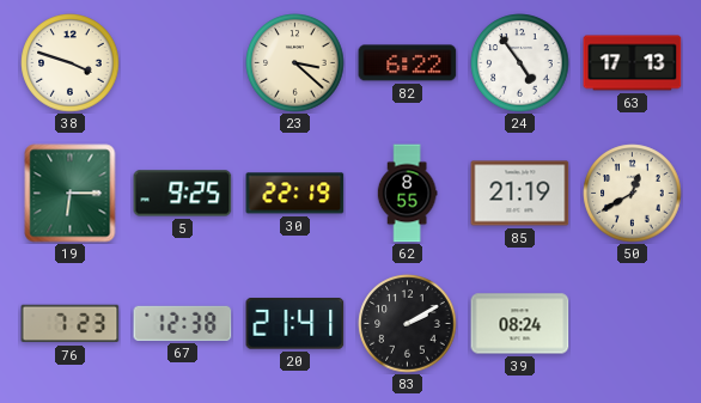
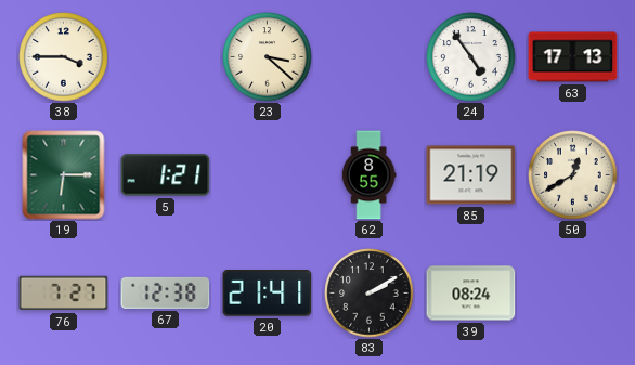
38: 3:48 -> 3:45
82: 6:22 -> none
5: 9:25 -> 1:21
30: 22:19 -> none
76: 7:23 -> 7:27
